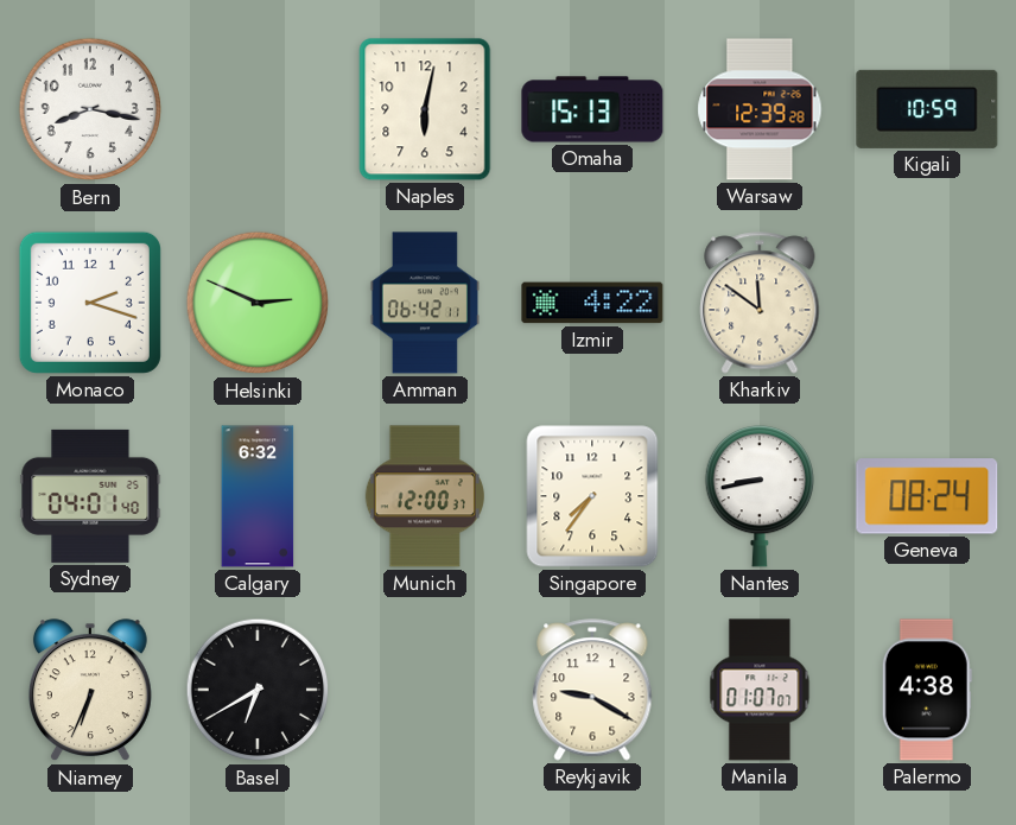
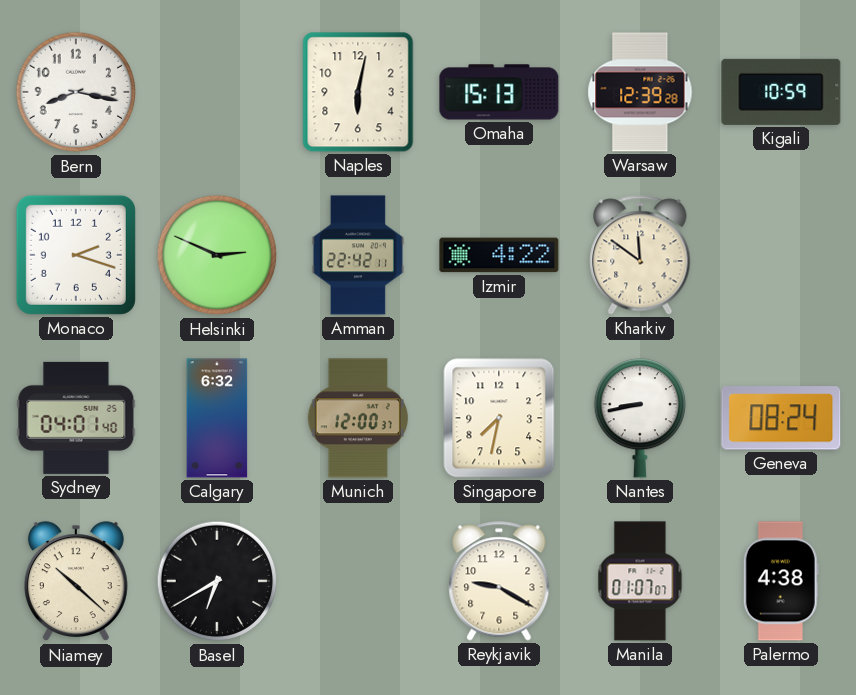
Amman: 06:42 -> 22:42
Singapore: 7:36 -> 7:32
Niamey: 6:34 -> 10:22
